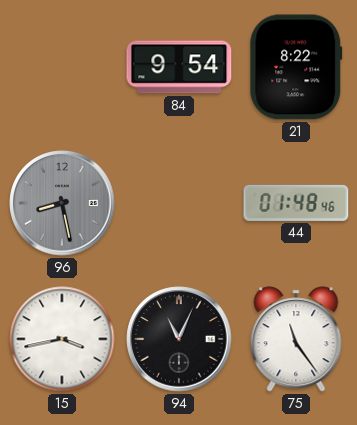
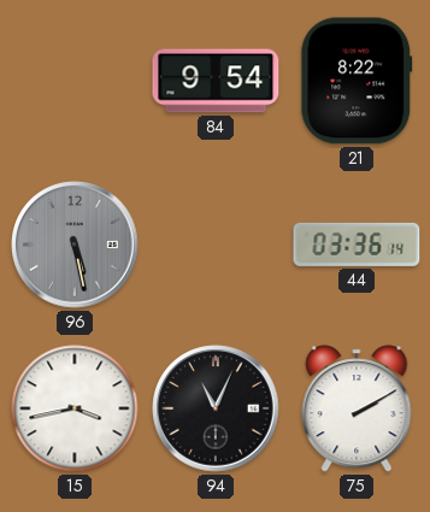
96: 8:28 -> 5:28
44: 01:48 -> 03:36
75: 11:24 -> 2:10
